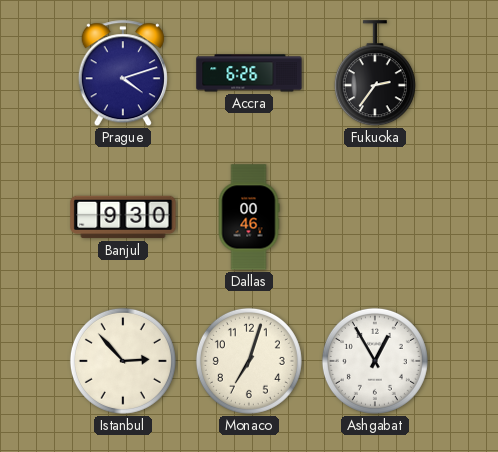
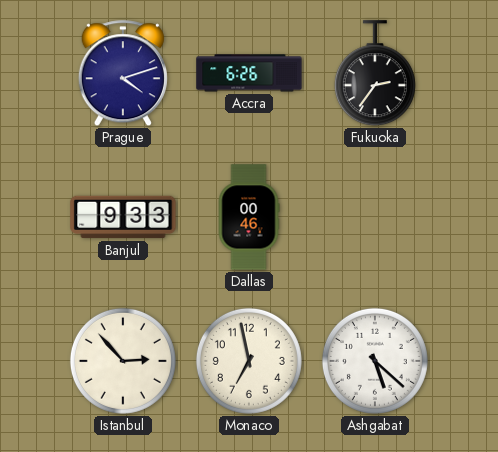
Banjul: 9:30 -> 9:33
Monaco: 7:03 -> 6:58
Ashgabat: 12:55 -> 5:22
